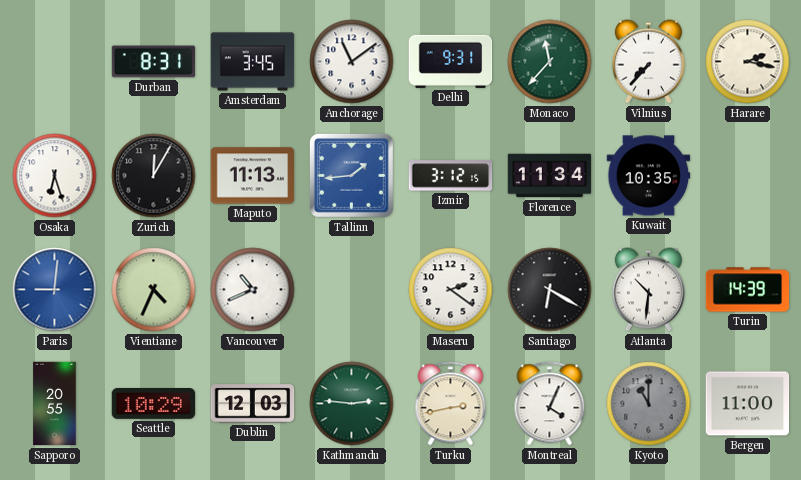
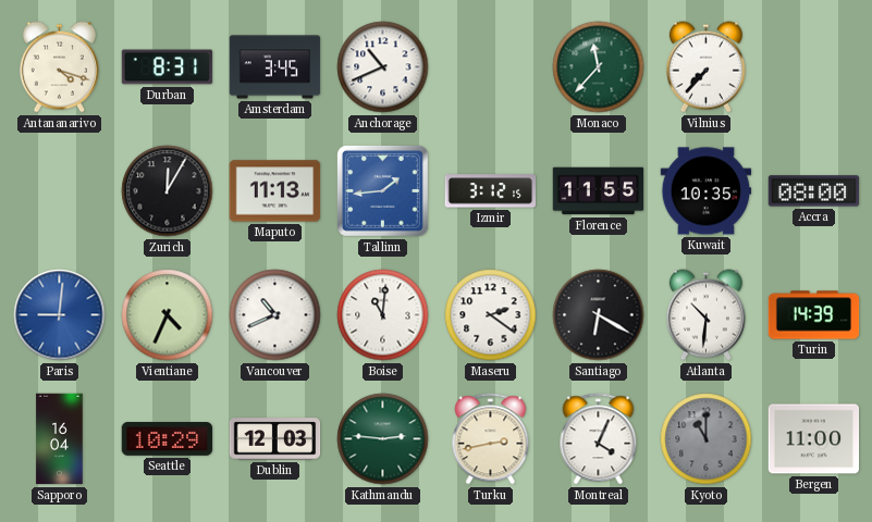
Antananarivo: none -> 4:18
Anchorage: 11:09 -> 10:41
Delhi: 9:31 -> none
Harare: 2:17 -> none
Osaka: 6:27 -> none
Florence: 11:34 -> 11:55
Accra: none -> 08:00
Boise: none -> 11:01
Sapporo: 20:55 -> 16:04
